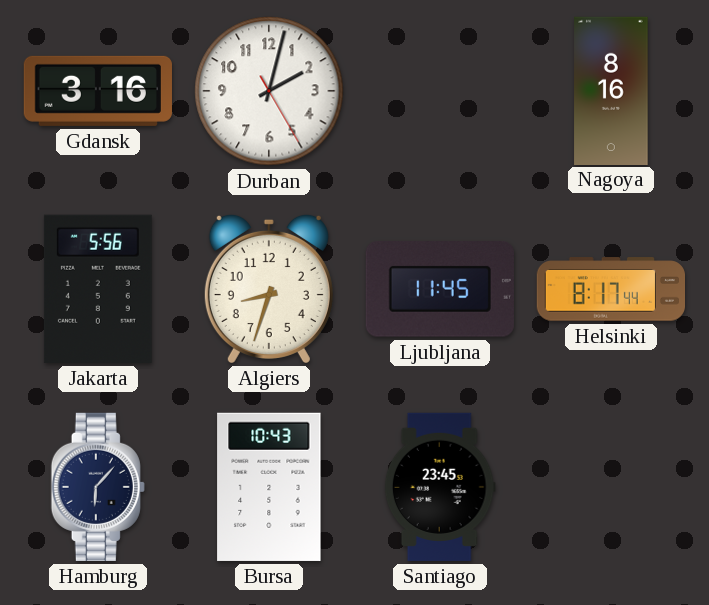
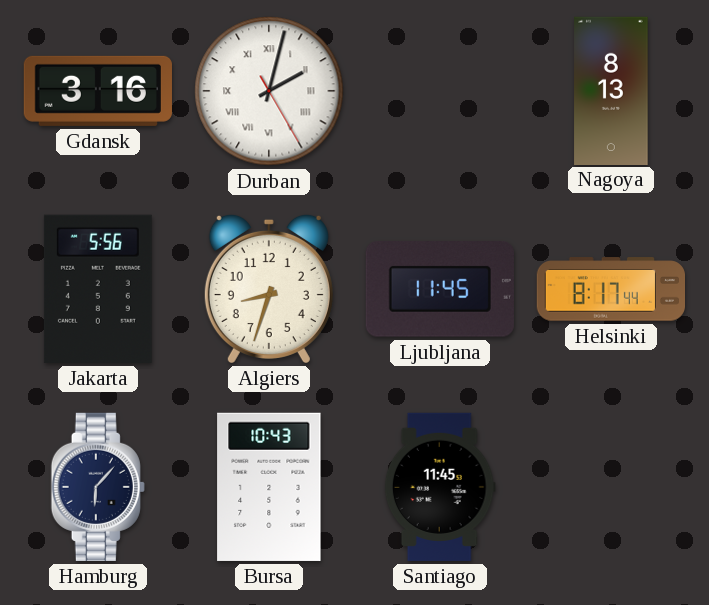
Durban numerals: Arabic -> Roman
Nagoya: 8:16 -> 8:13
Santiago: 23:45 -> 11:45
